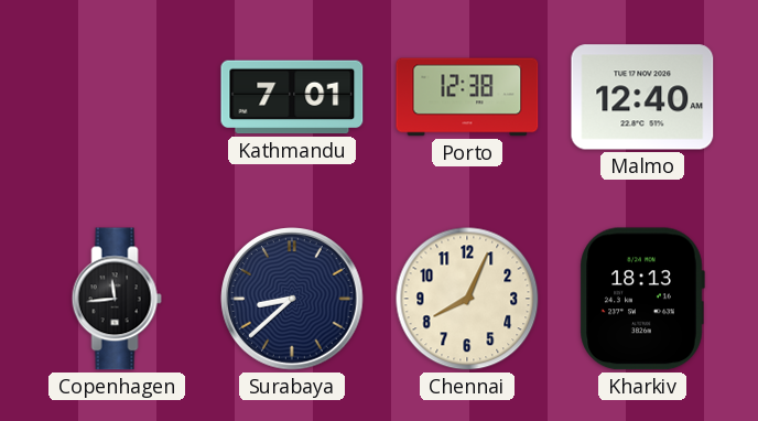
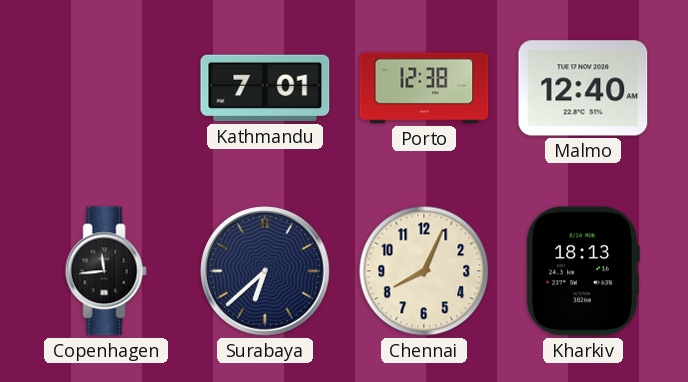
Surabaya: 8:38 -> 6:38
